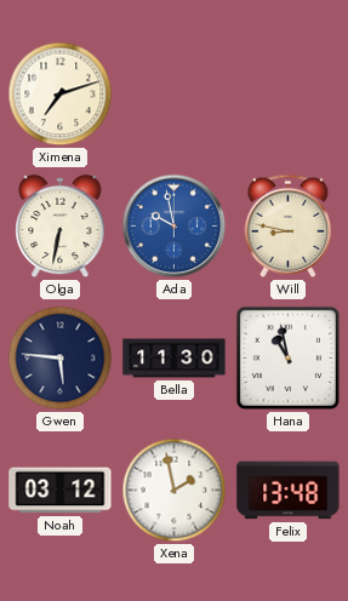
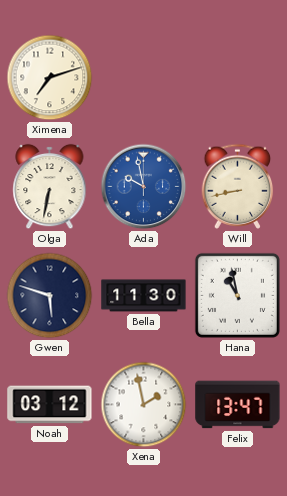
Will: 8:47 -> 8:43
Gwen: 5:46 -> 5:48
Felix: 13:48 -> 13:47
